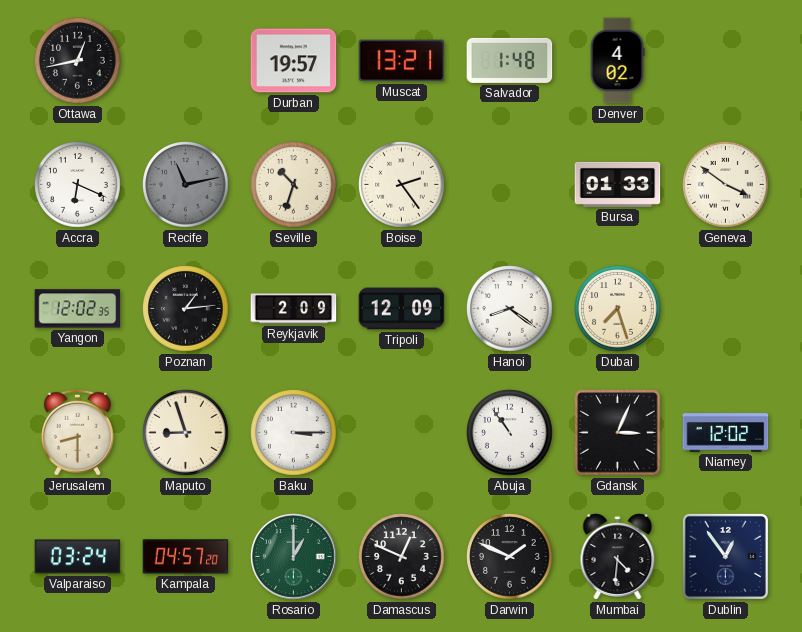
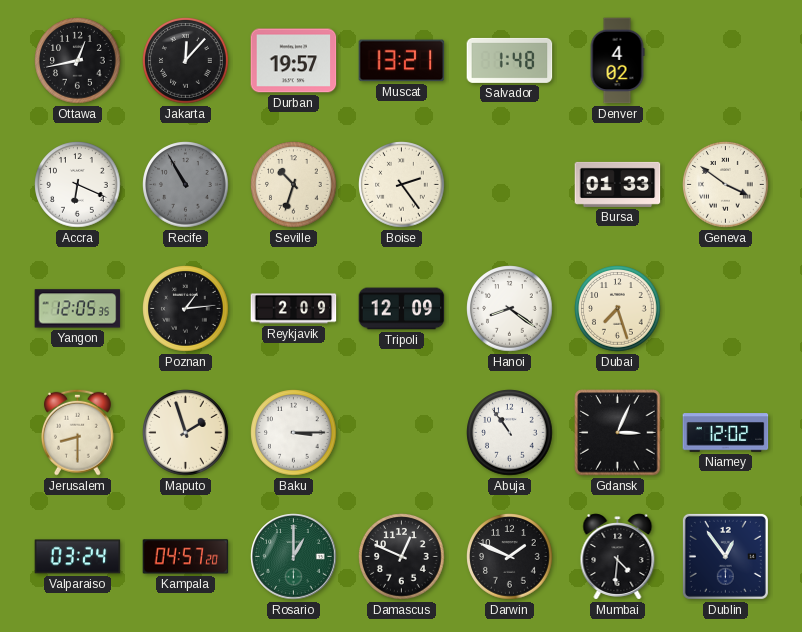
Jakarta: none -> 12:07
Recife: 11:13 -> 10:55
Yangon: 12:02 -> 12:05
Maputo: 8:57 -> 1:57
